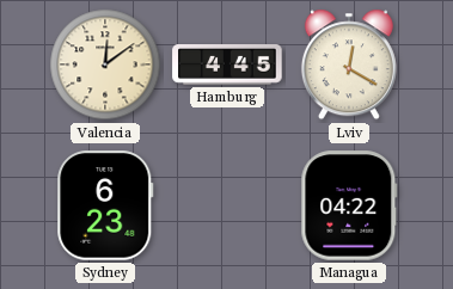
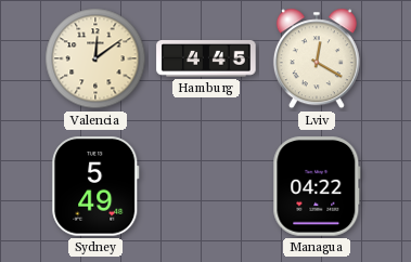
Sydney: 6:23 -> 5:49
